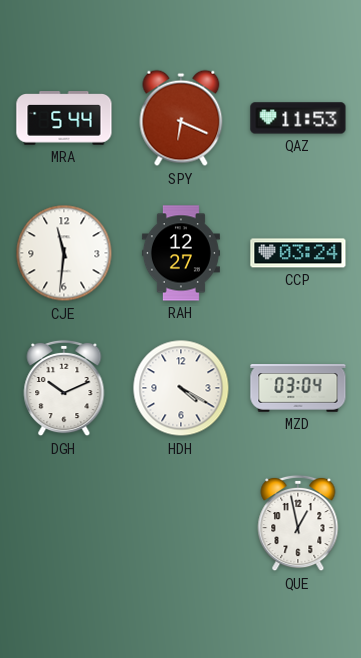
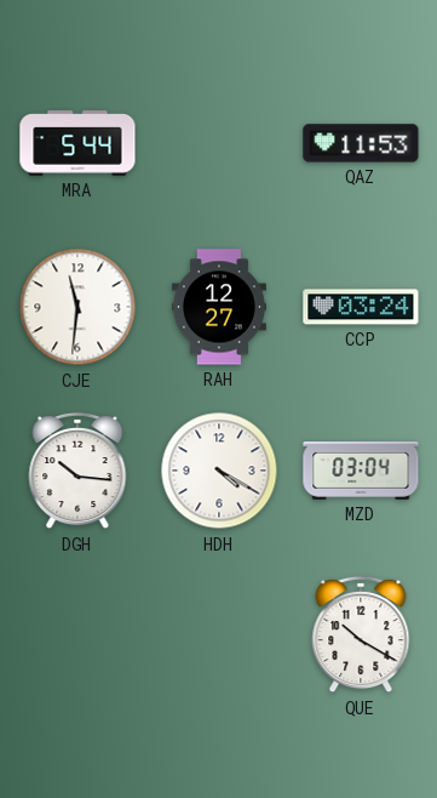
SPY: 6:19 -> none
DGH: 10:11 -> 10:16
QUE: 12:58 -> 10:20
